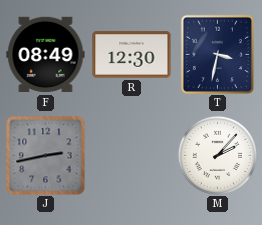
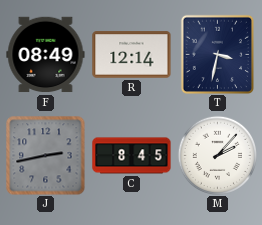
R: 12:30 -> 12:14
C: none -> 8:45
